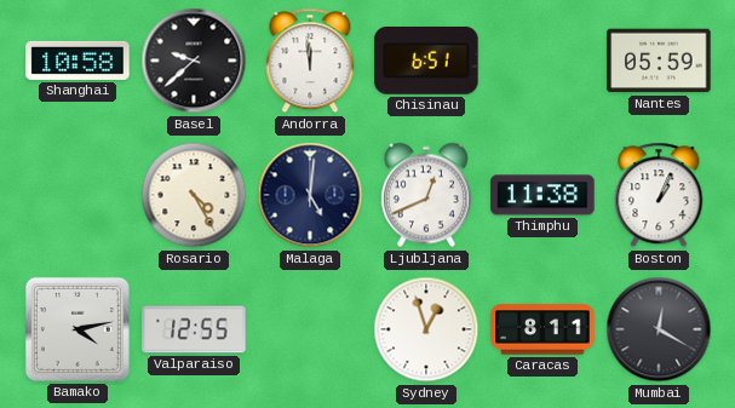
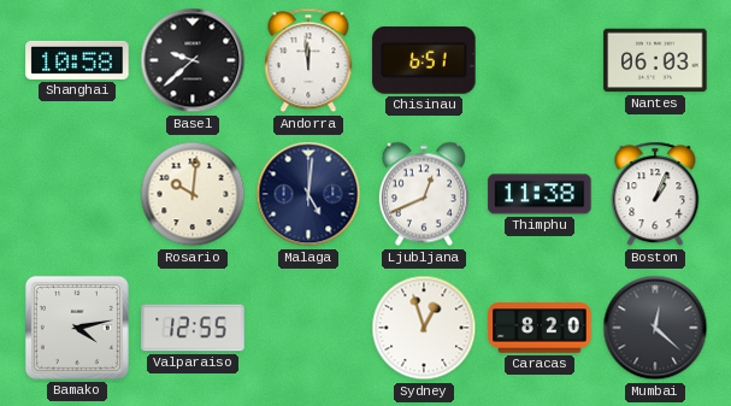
Nantes: 05:59 -> 06:03
Rosario: 4:25 -> 10:01
Caracas: 8:11 -> 8:20
Mumbai: 12:20 -> 12:22
